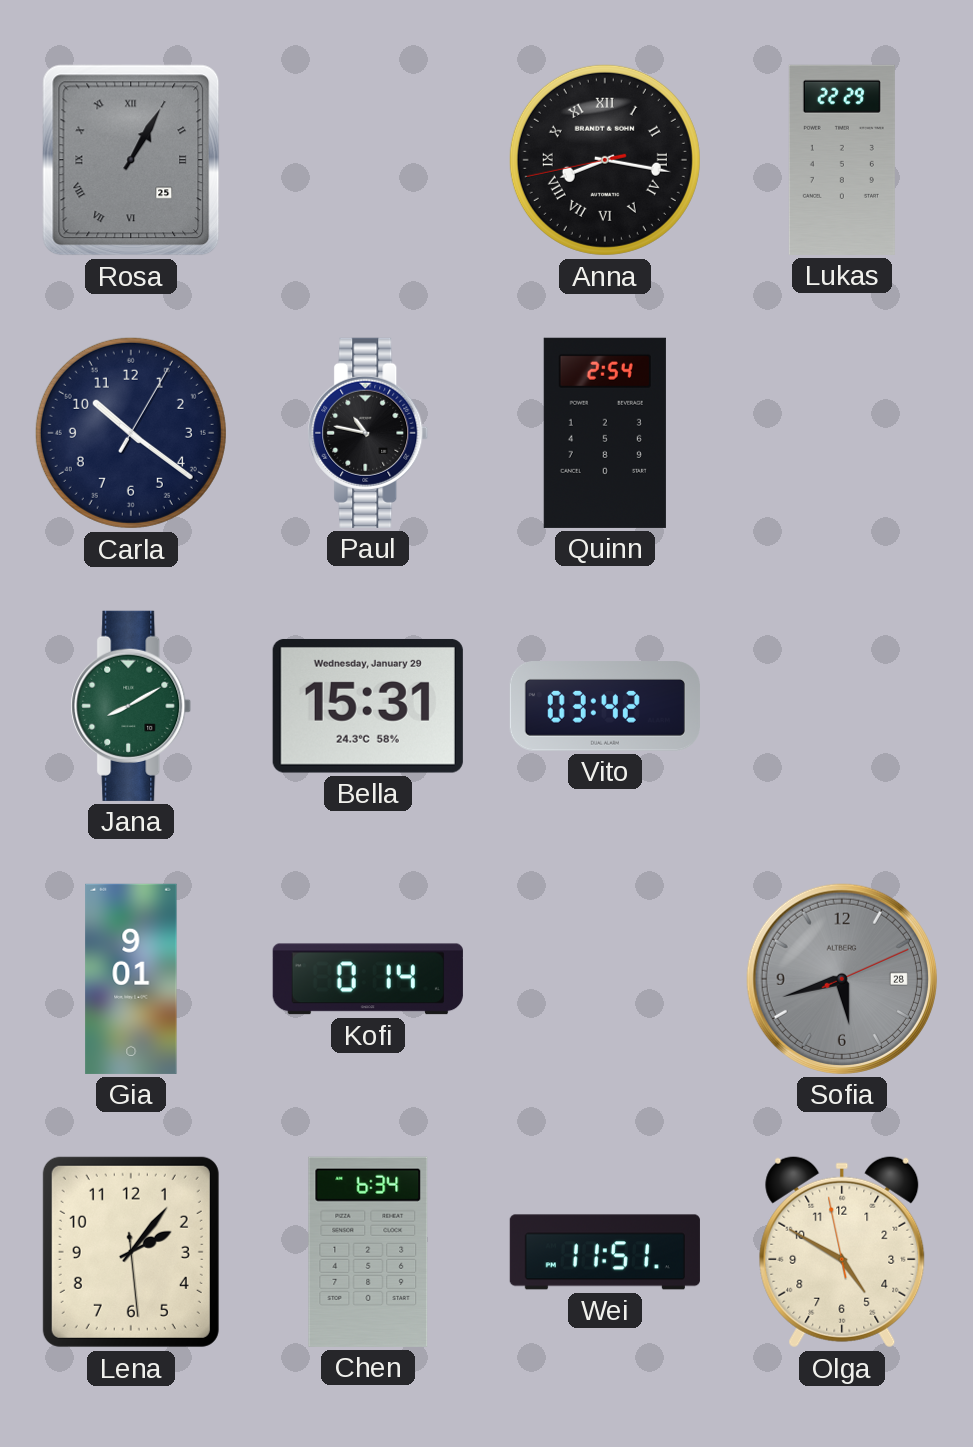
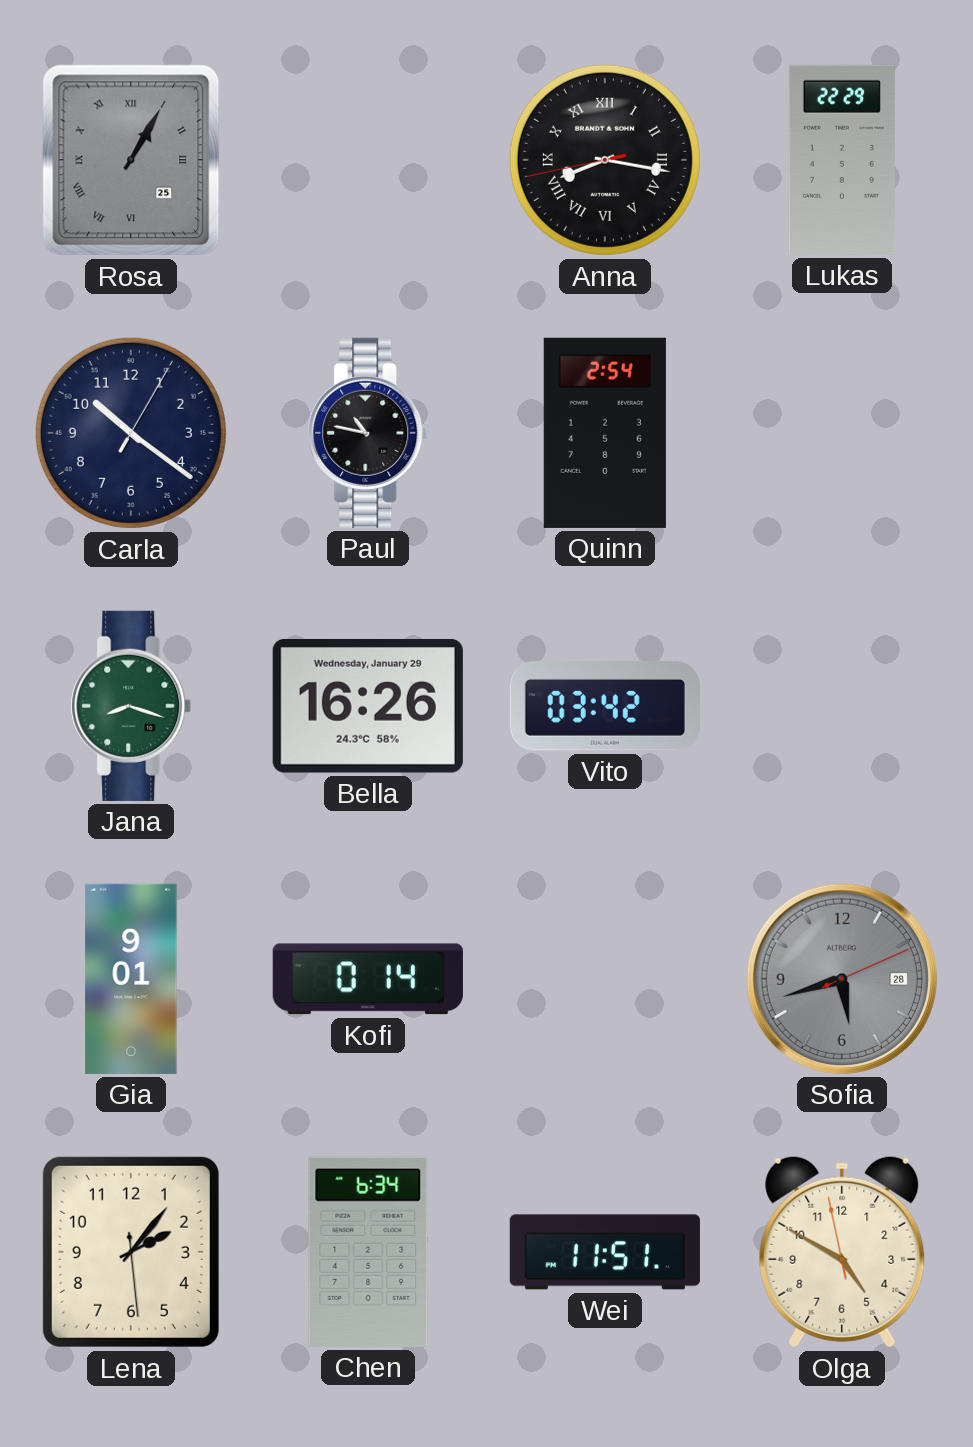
Jana: 8:10 -> 8:18
Bella: 15:31 -> 16:26
